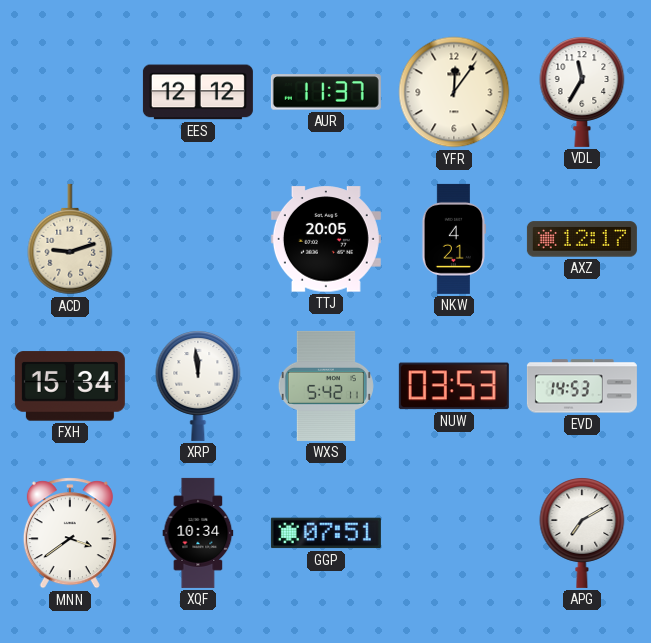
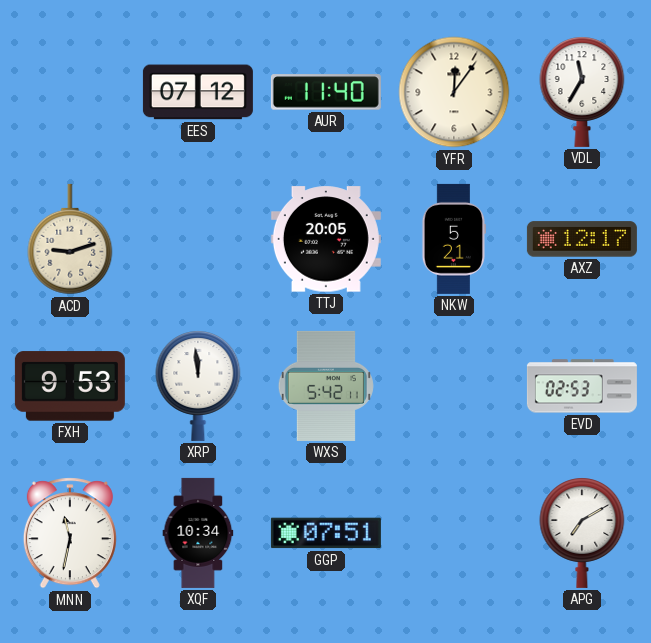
EES: 12:12 -> 07:12
AUR: 11:37 -> 11:40
NKW: 4:21 -> 5:21
FXH: 15:34 -> 9:53
NUW: 03:53 -> none
EVD: 14:53 -> 02:53
MNN: 3:39 -> 11:32
